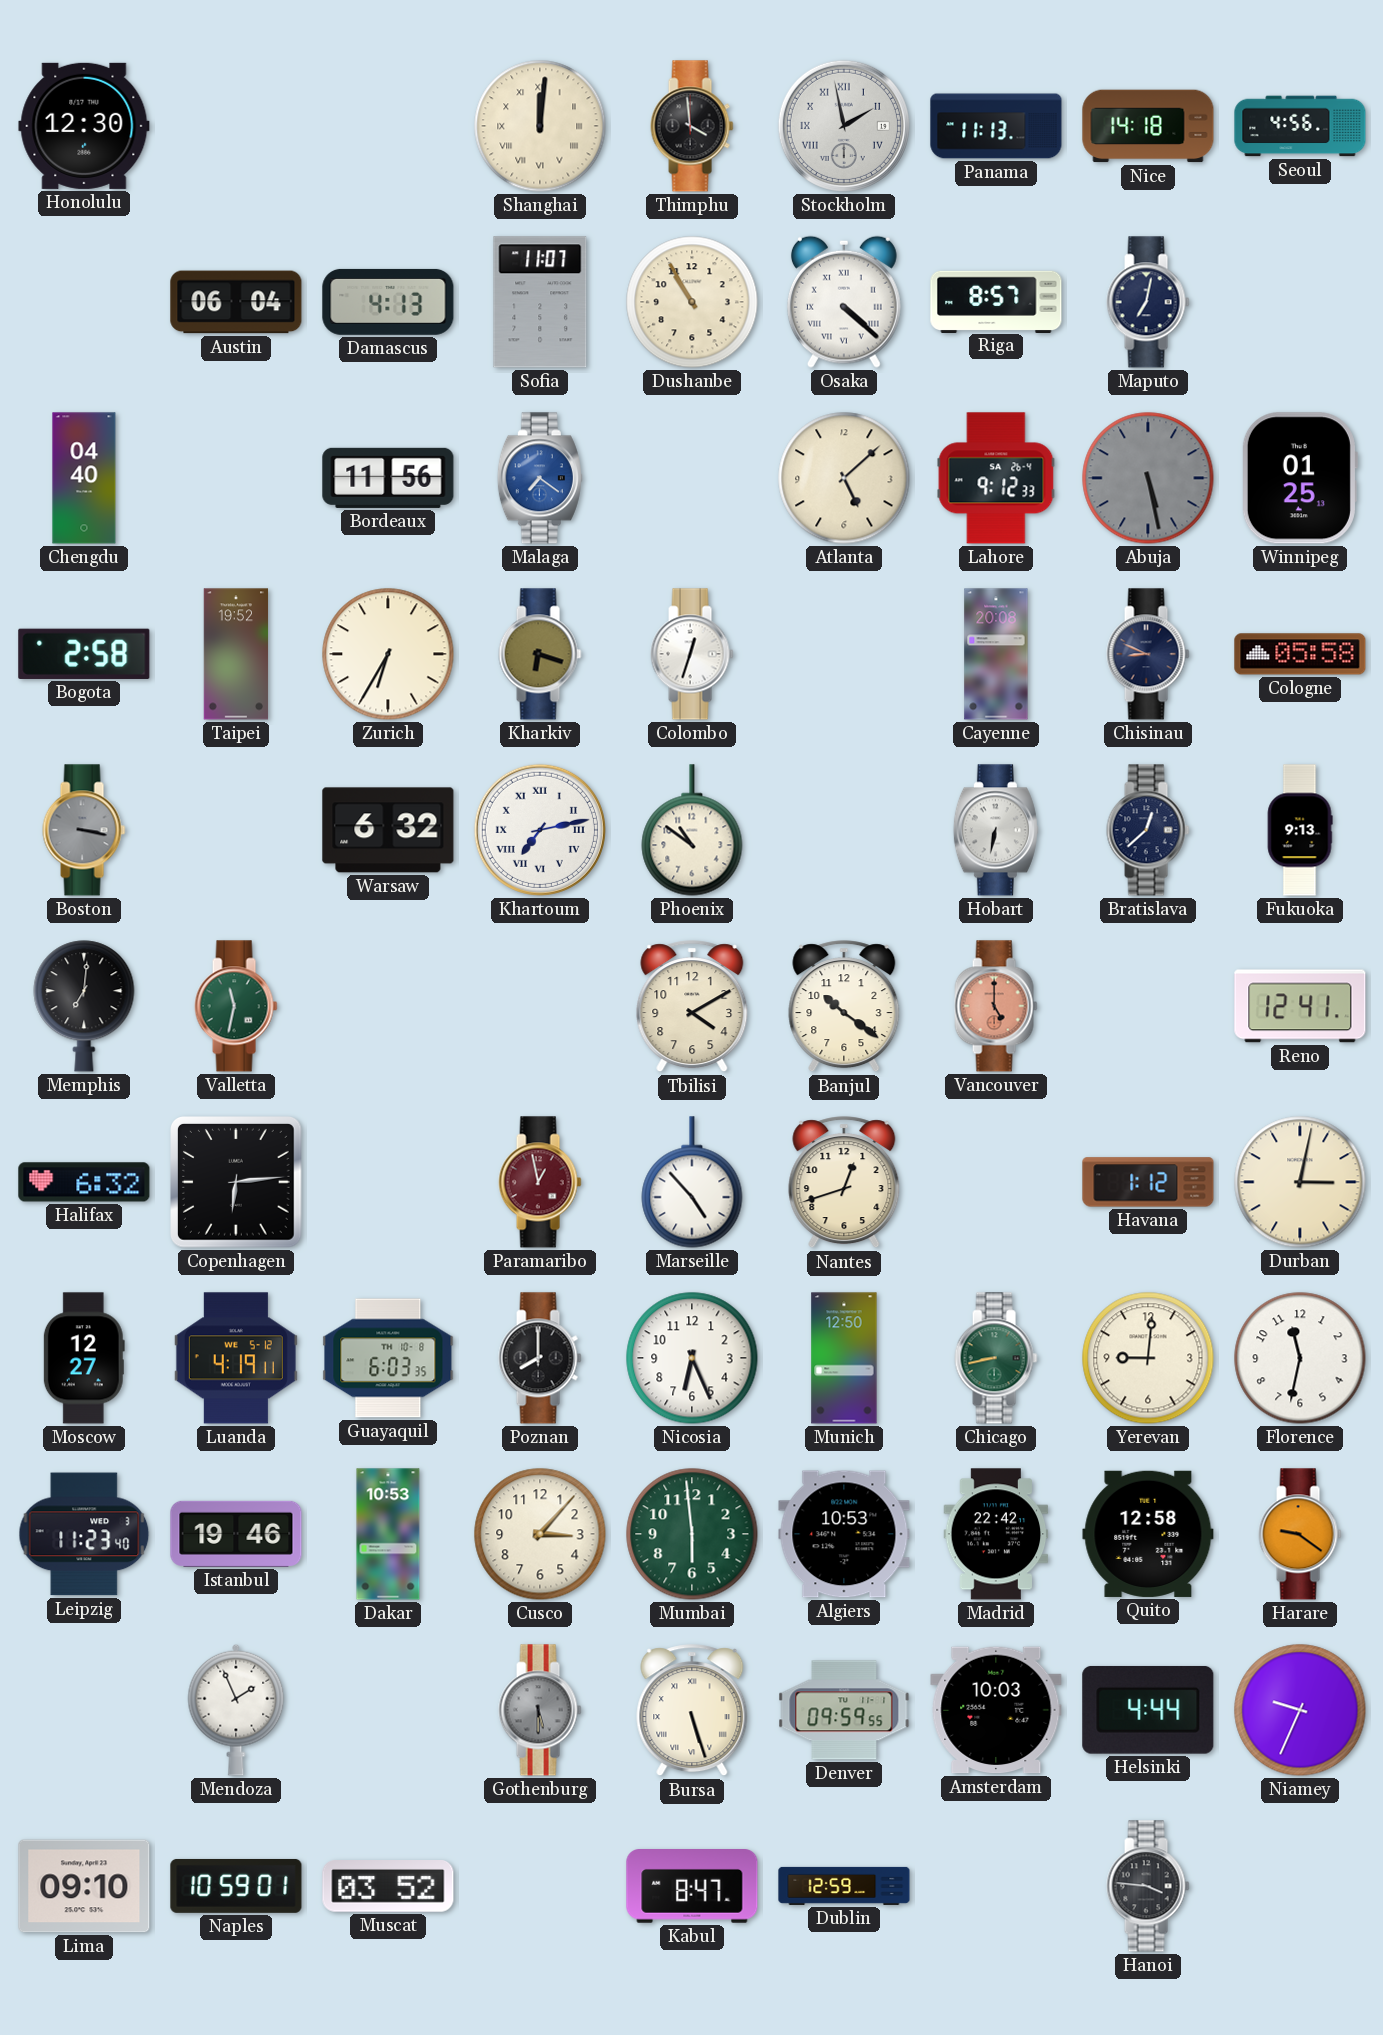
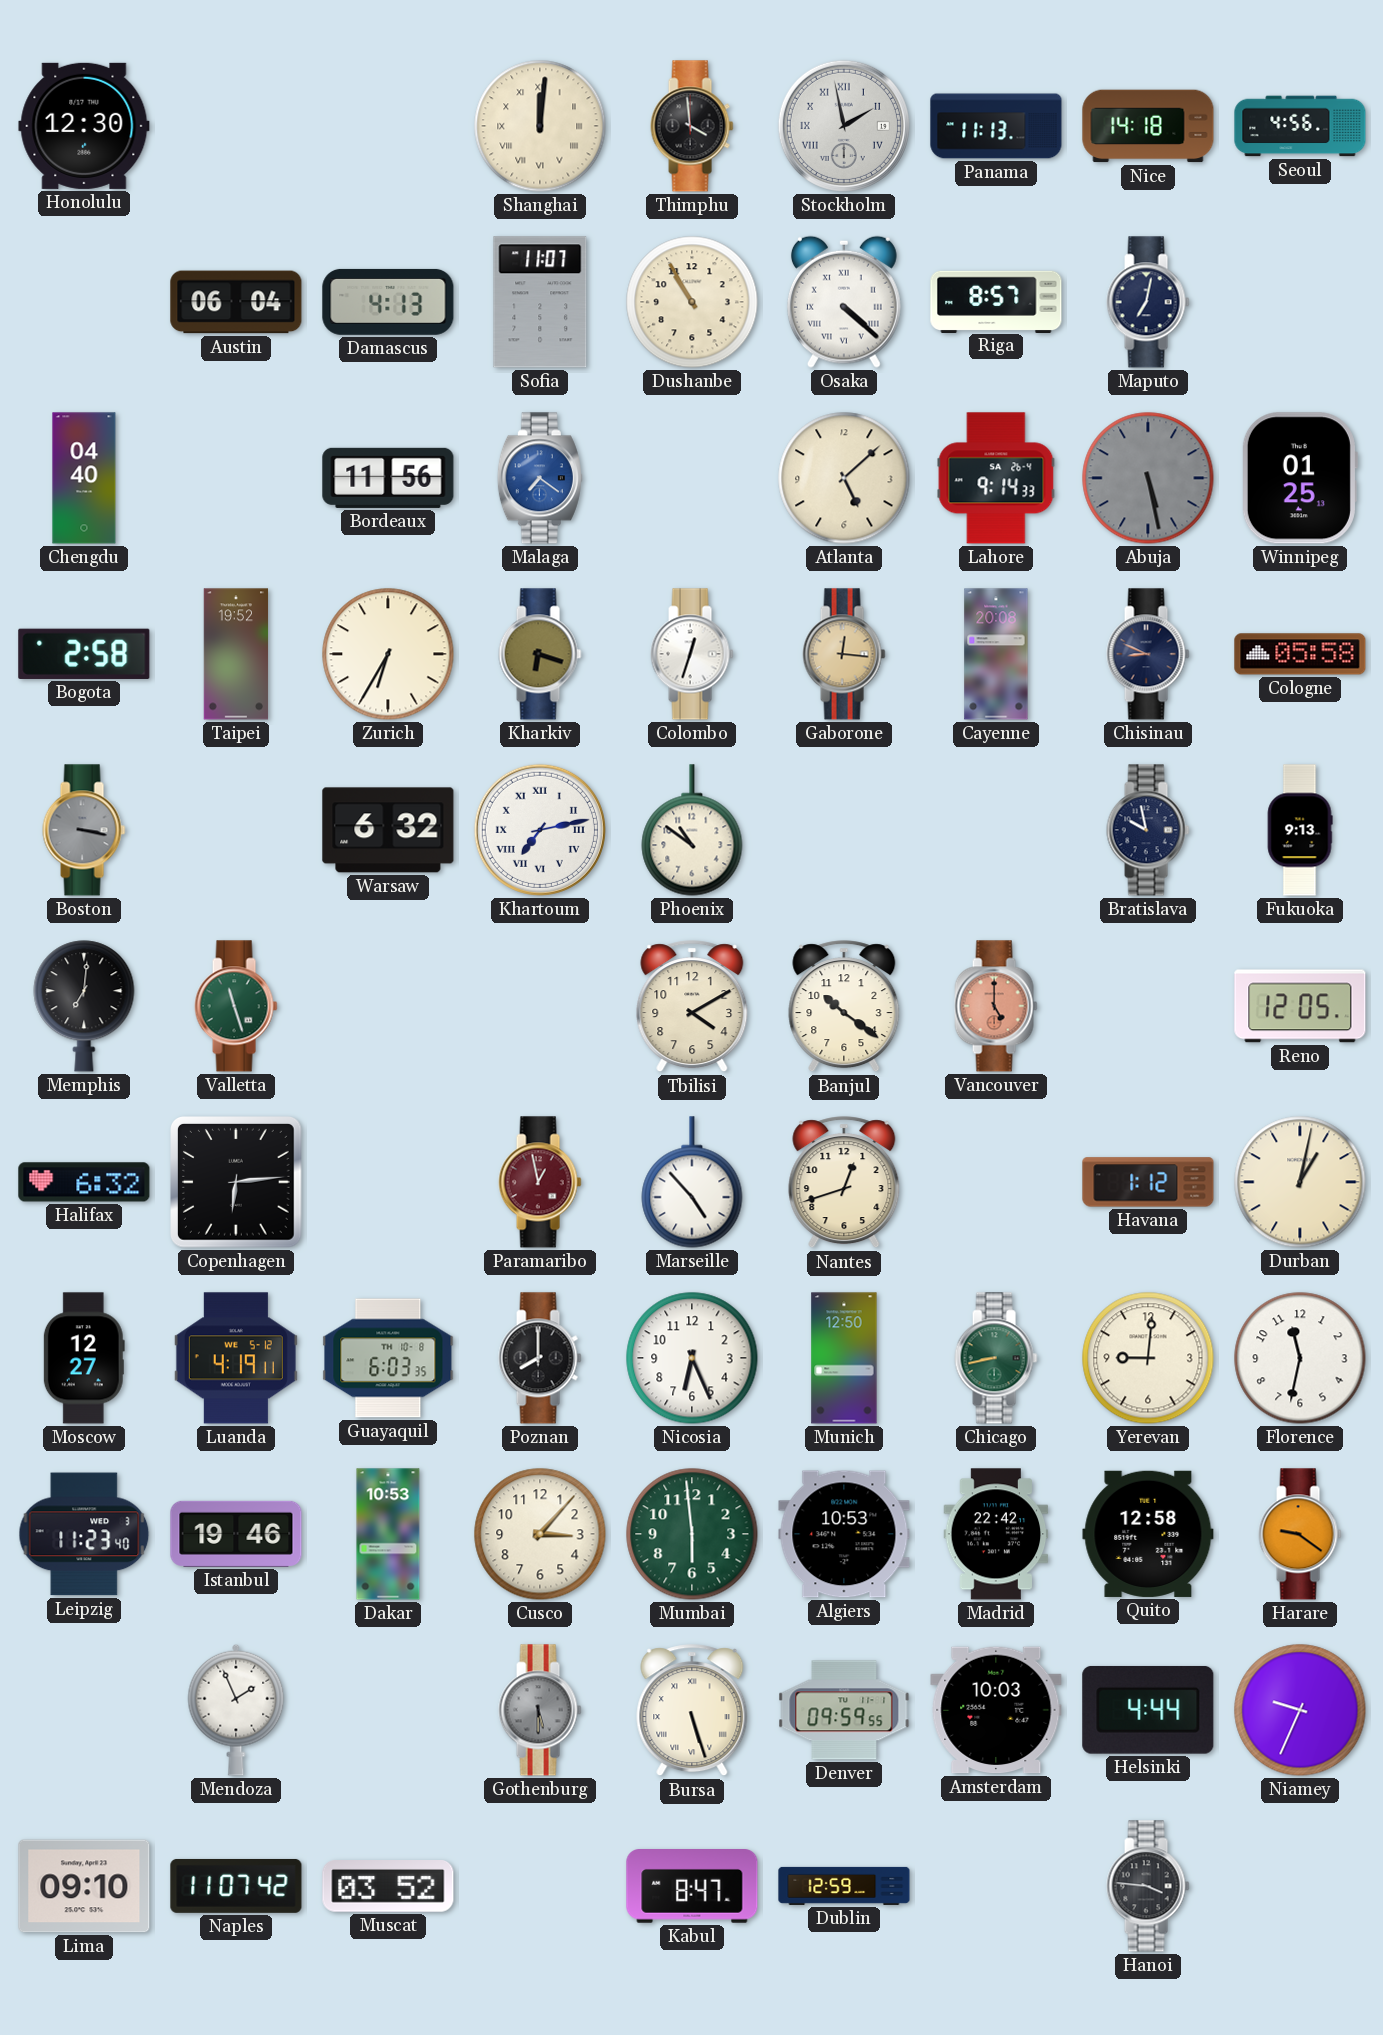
Lahore: 9:12 -> 9:14
Gaborone: none -> 12:16
Hobart: 6:32 -> none
Bratislava: 12:38 -> 9:58
Valletta: 11:32 -> 11:27
Reno: 12:41 -> 12:05
Durban: 3:02 -> 1:02
Naples: 10:59 -> 11:07
